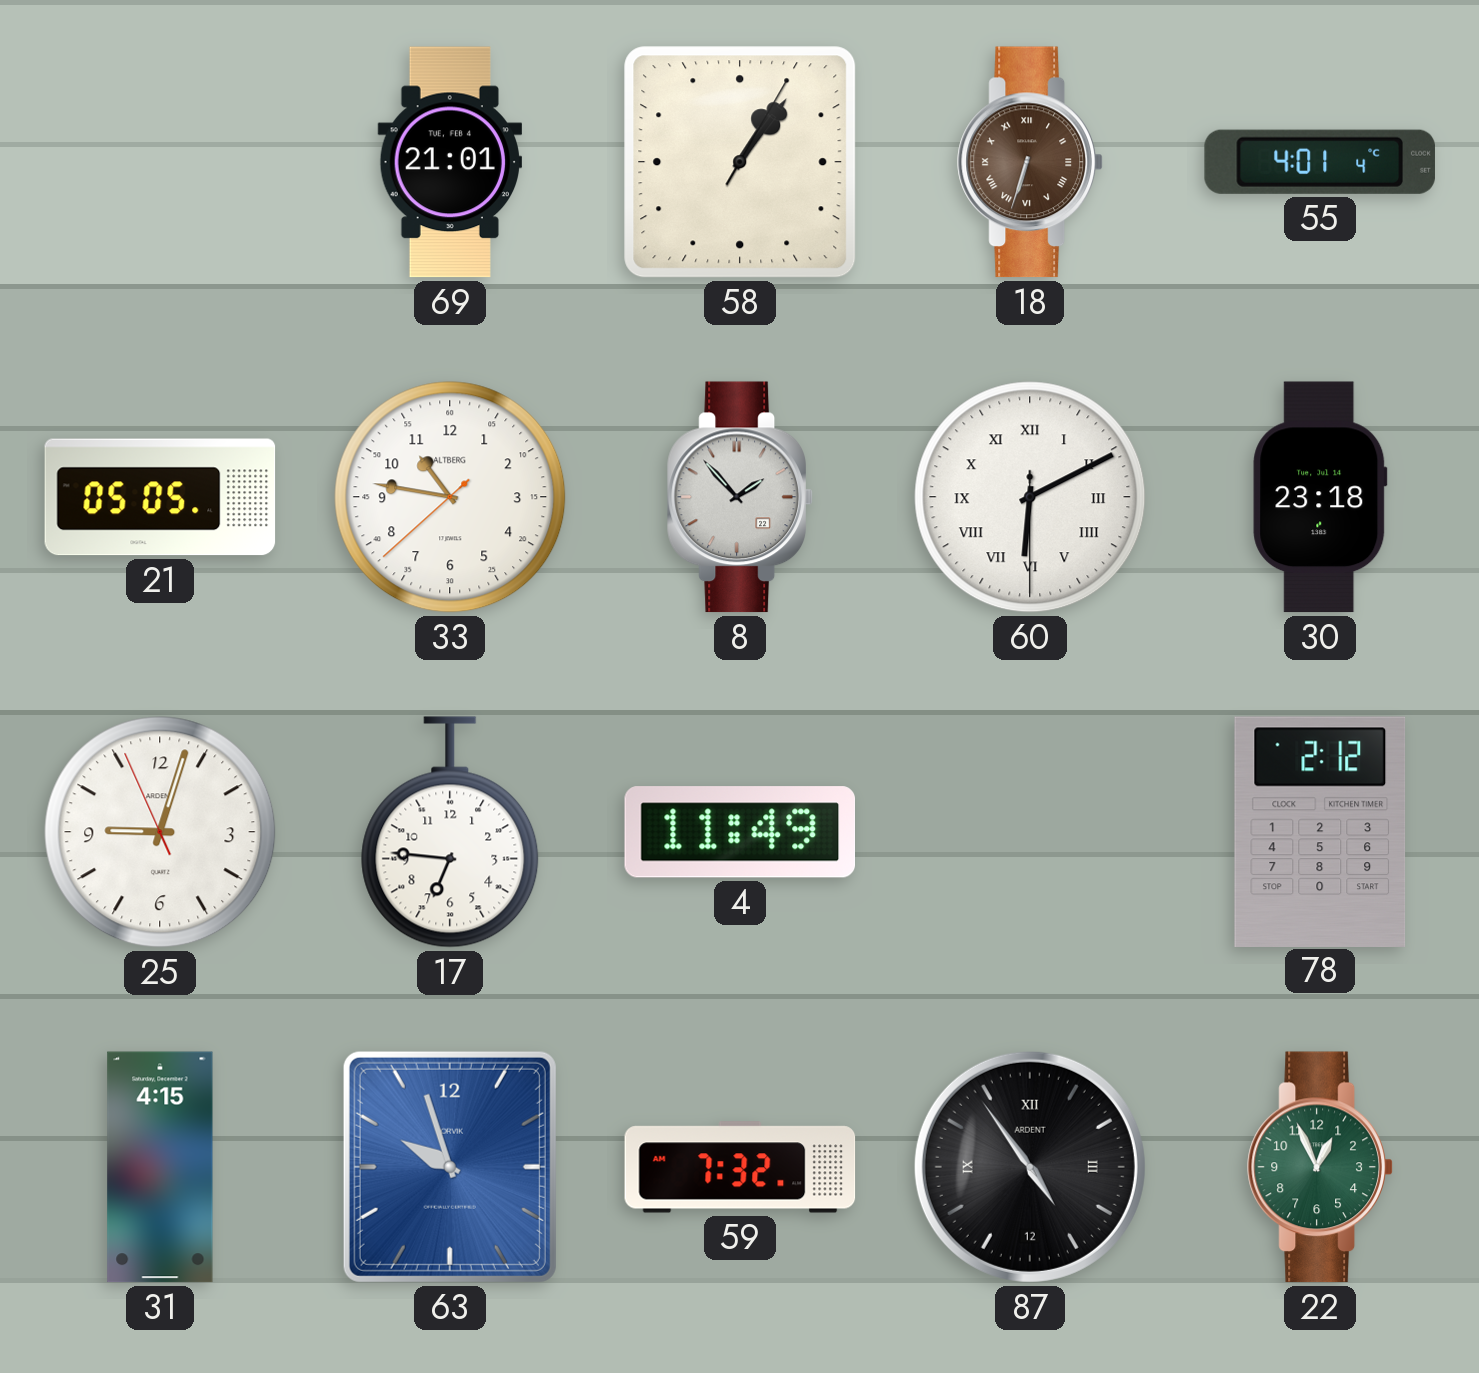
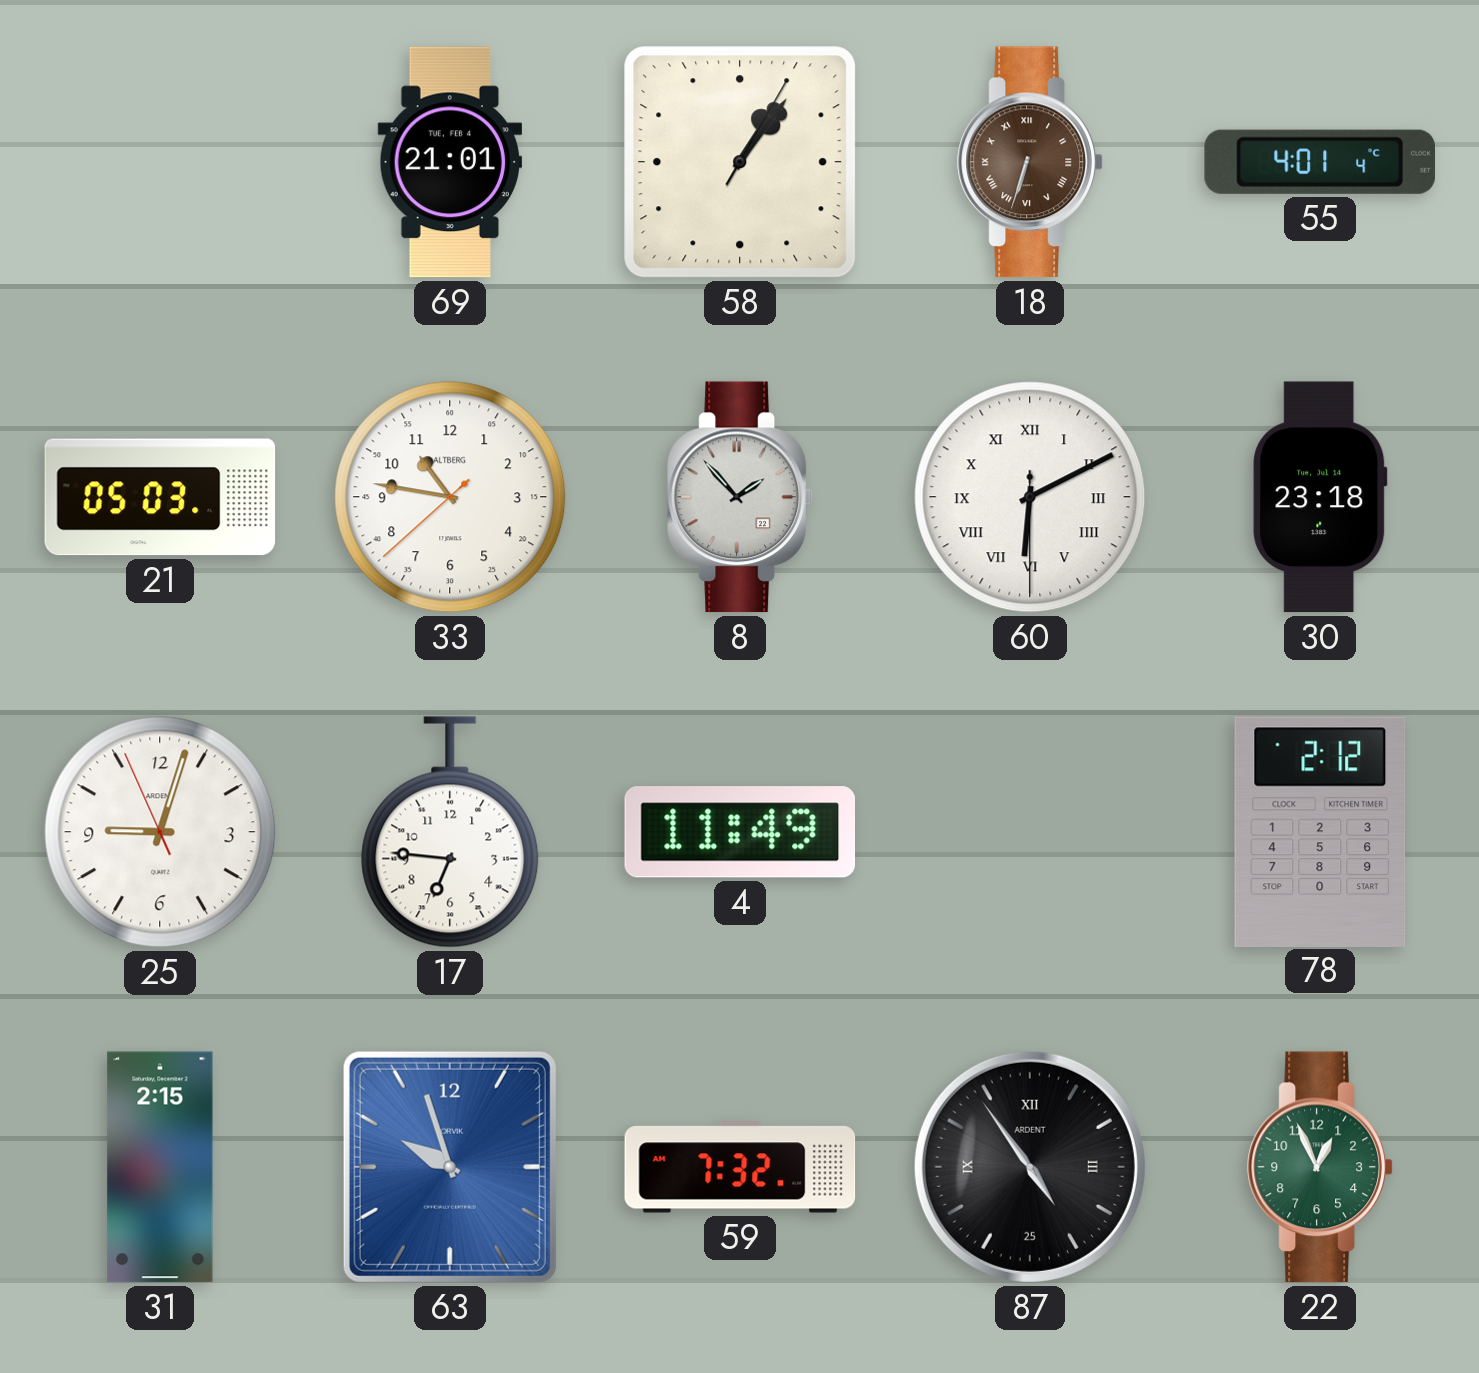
21: 05:05 -> 05:03
31: 4:15 -> 2:15
87 date: 12 -> 25
